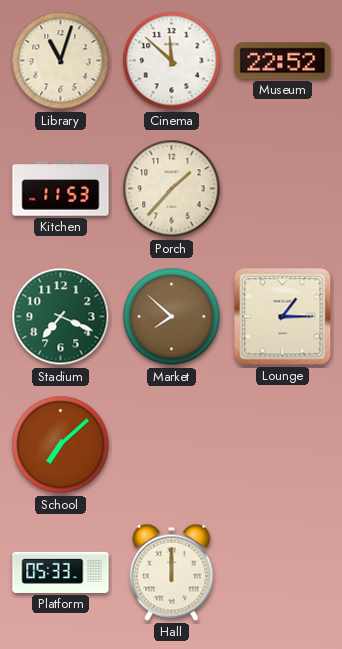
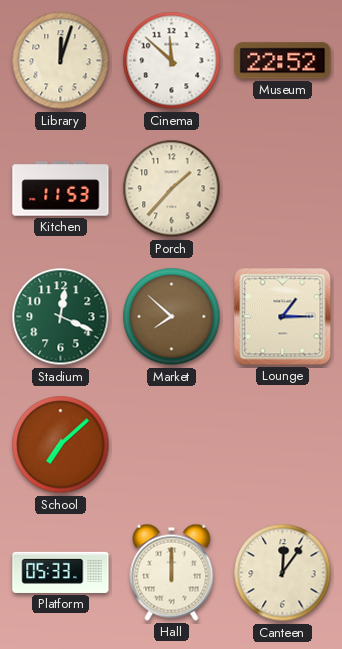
Library: 11:03 -> 12:03
Stadium: 7:19 -> 12:19
Canteen: none -> 12:06
